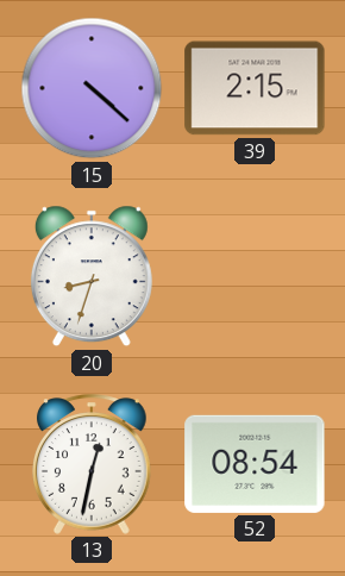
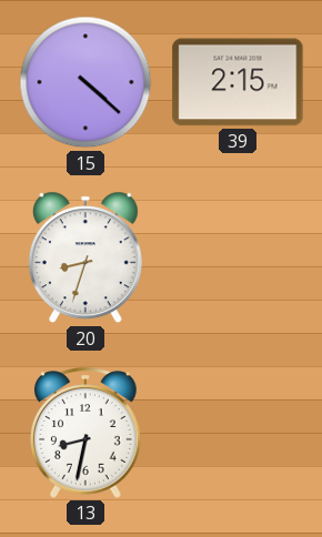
13: 12:32 -> 8:32
52: 08:54 -> none
